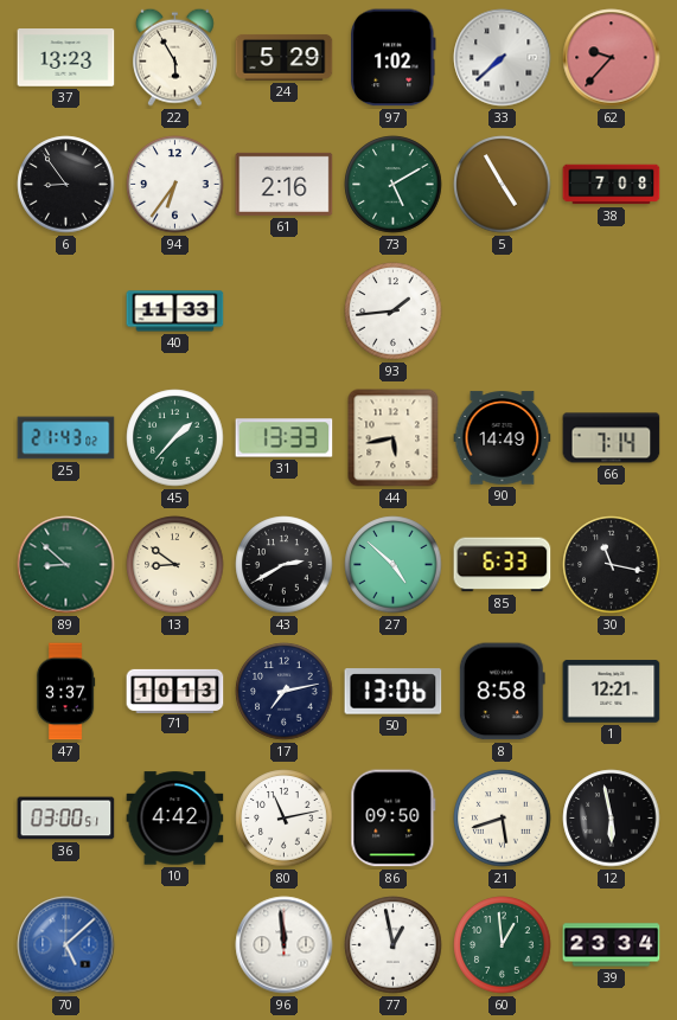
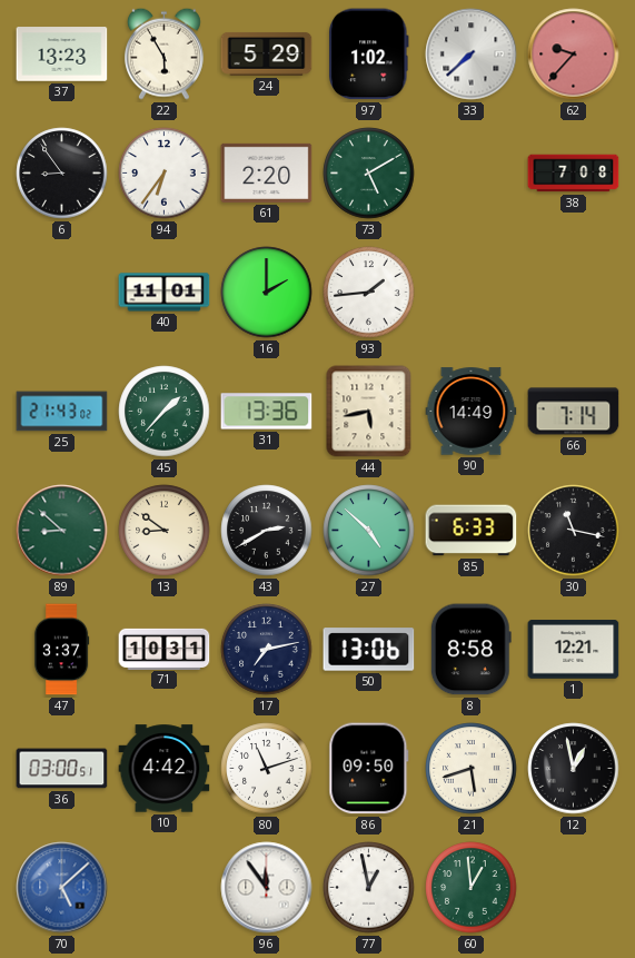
61: 2:16 -> 2:20
5: 4:55 -> none
40: 11:33 -> 11:01
16: none -> 2:00
31: 13:33 -> 13:36
71: 10:13 -> 10:31
80: 11:13 -> 11:12
12: 5:58 -> 12:58
96: 11:59 -> 11:54
39: 23:34 -> none
